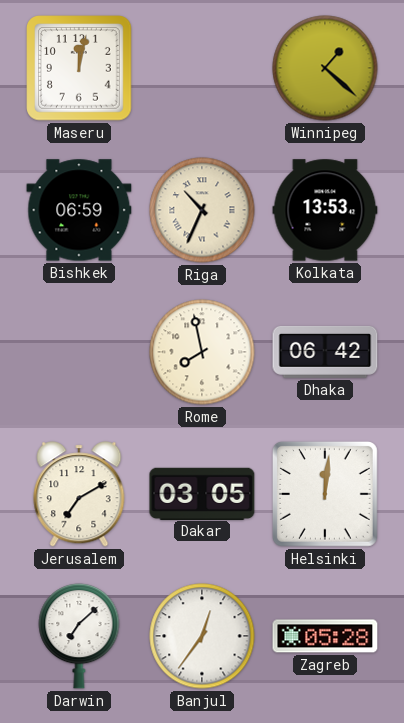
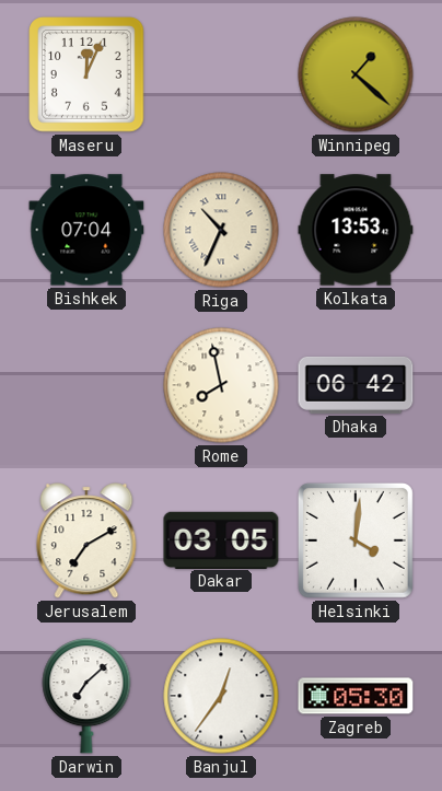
Maseru: 12:02 -> 12:04
Bishkek: 06:59 -> 07:04
Helsinki: 12:01 -> 4:01
Zagreb: 05:28 -> 05:30
